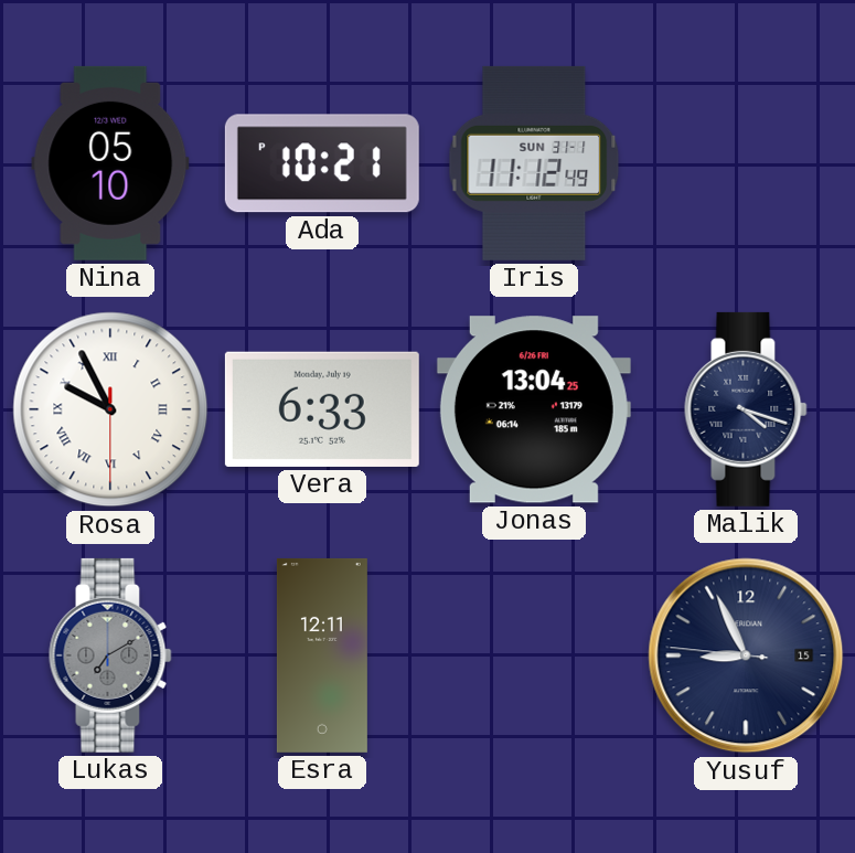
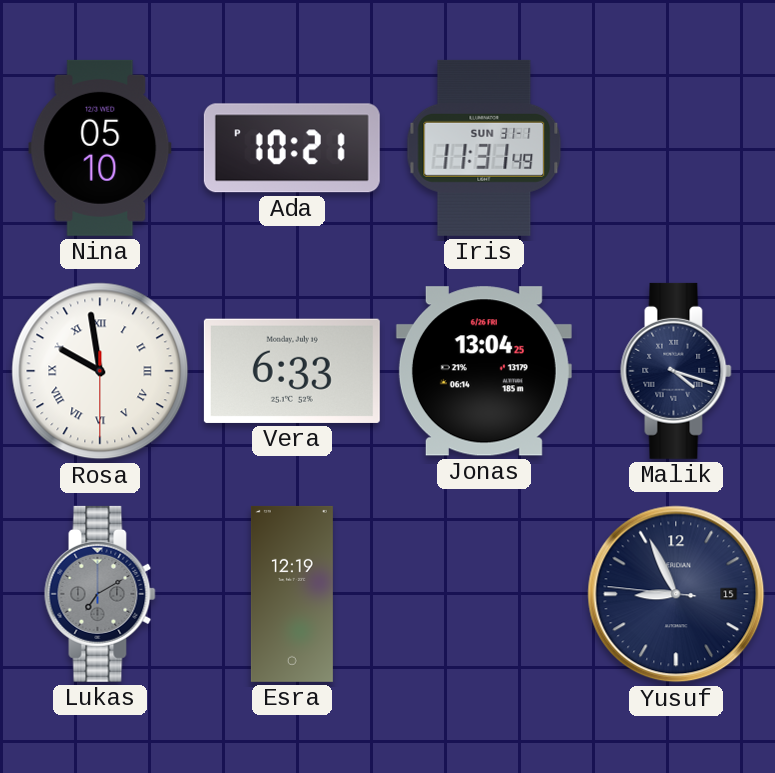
Iris: 11:12 -> 11:31
Rosa: 9:55 -> 9:58
Esra: 12:11 -> 12:19
